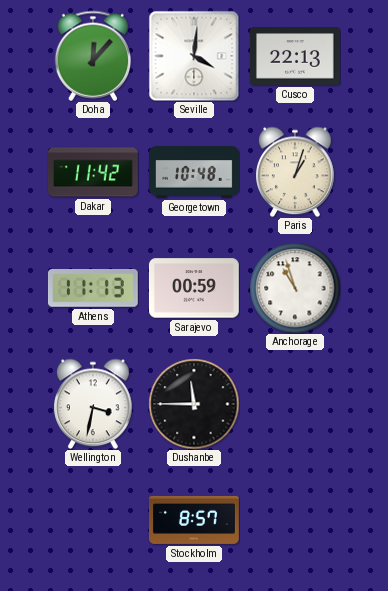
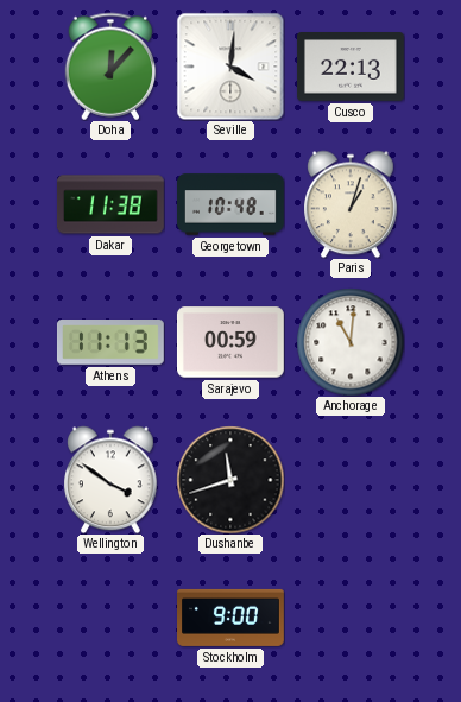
Dakar: 11:42 -> 11:38
Anchorage: 10:57 -> 11:01
Wellington: 3:32 -> 3:51
Dushanbe: 11:45 -> 11:42
Stockholm: 8:57 -> 9:00
